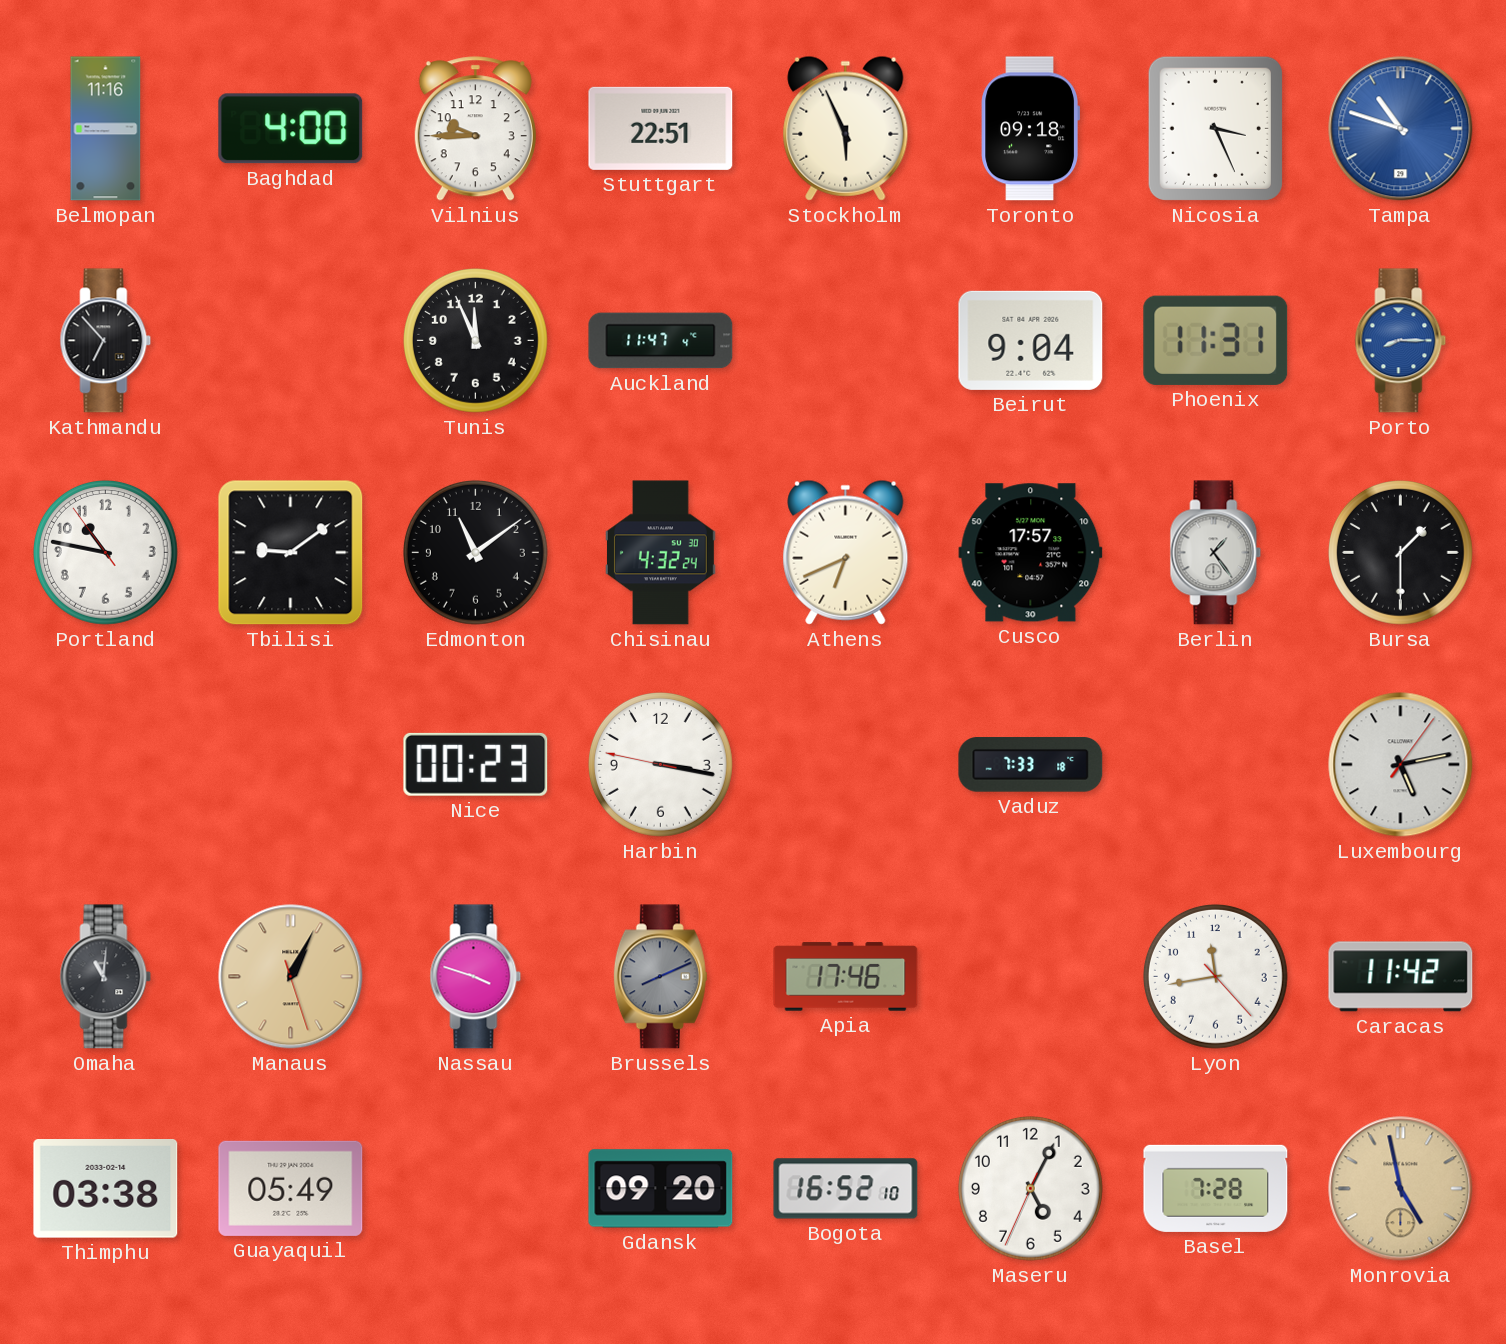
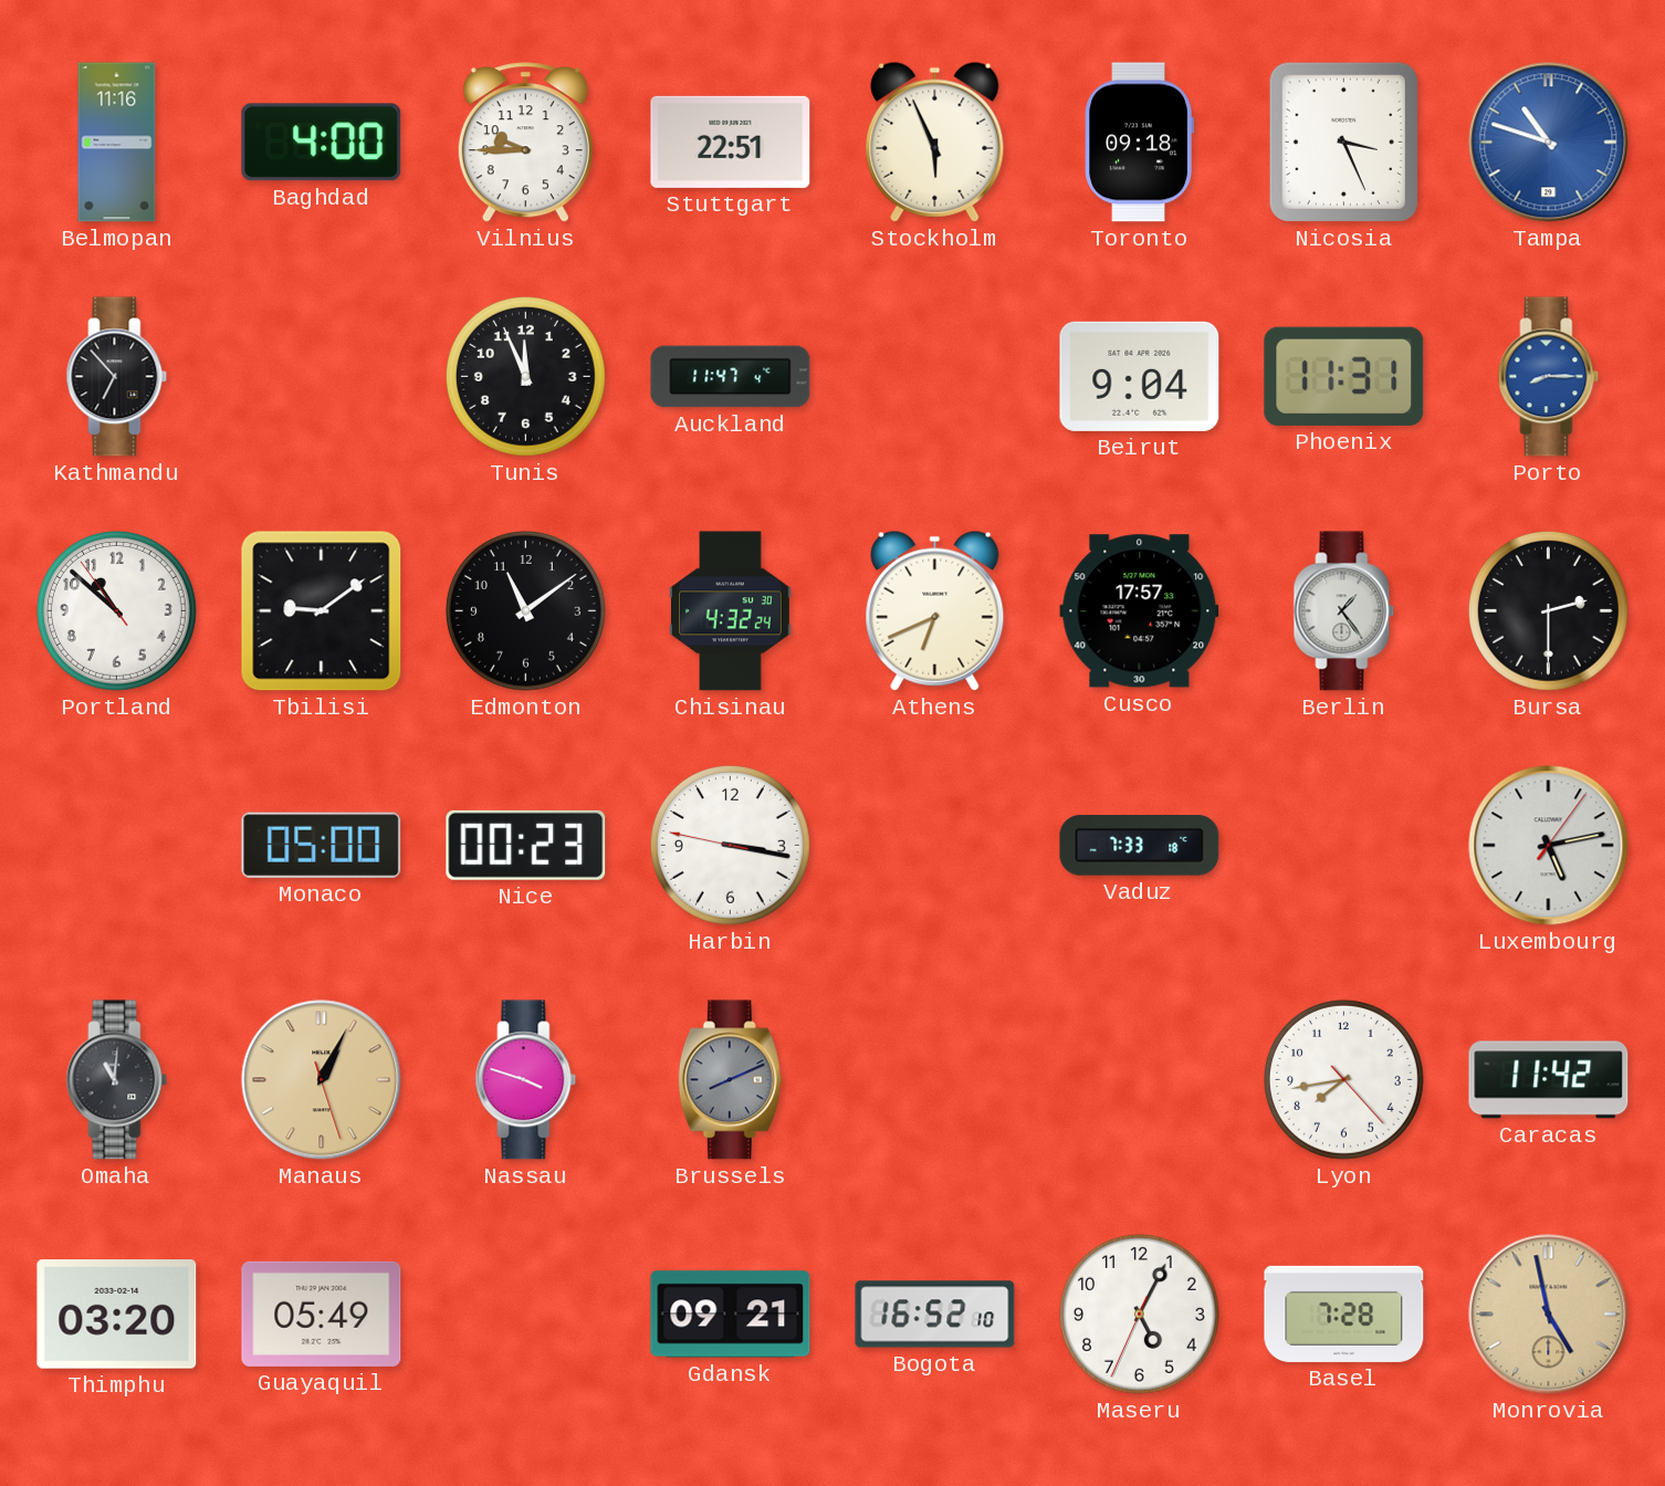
Portland: 10:46 -> 10:51
Bursa: 1:30 -> 2:30
Monaco: none -> 05:00
Apia: 17:46 -> none
Lyon: 11:43 -> 7:43
Thimphu: 03:38 -> 03:20
Gdansk: 09:20 -> 09:21
